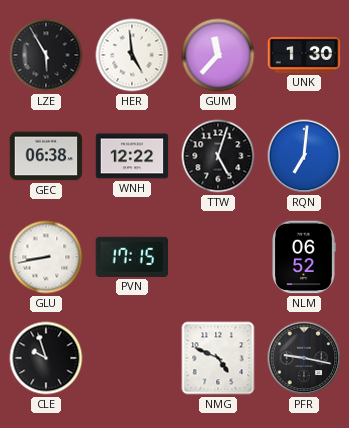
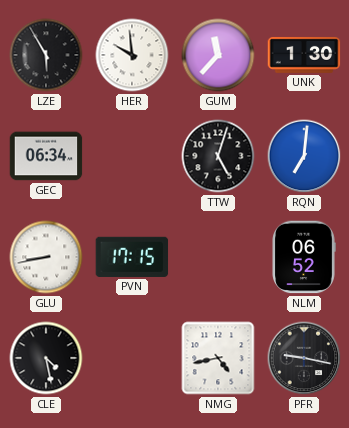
HER: 4:59 -> 9:59
GEC: 06:38 -> 06:34
WNH: 12:22 -> none
CLE: 9:57 -> 4:28
NMG: 4:49 -> 4:43
